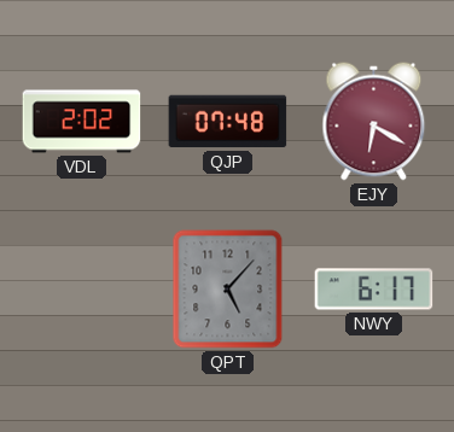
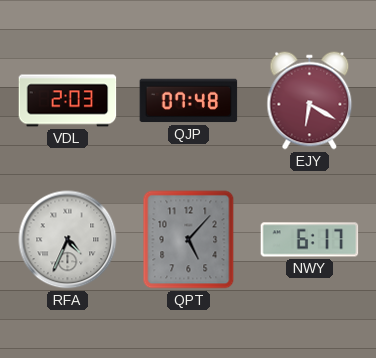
VDL: 2:02 -> 2:03
RFA: none -> 4:34
